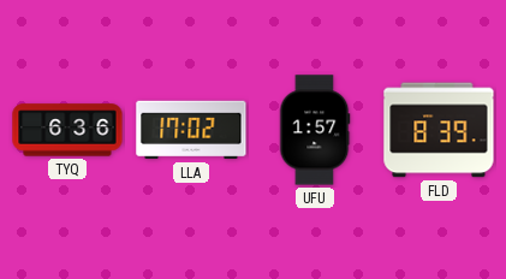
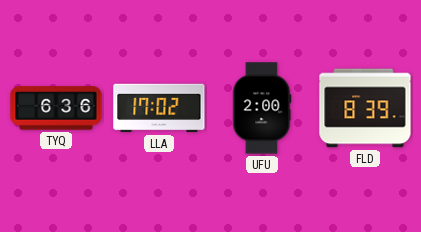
UFU: 1:57 -> 2:00
